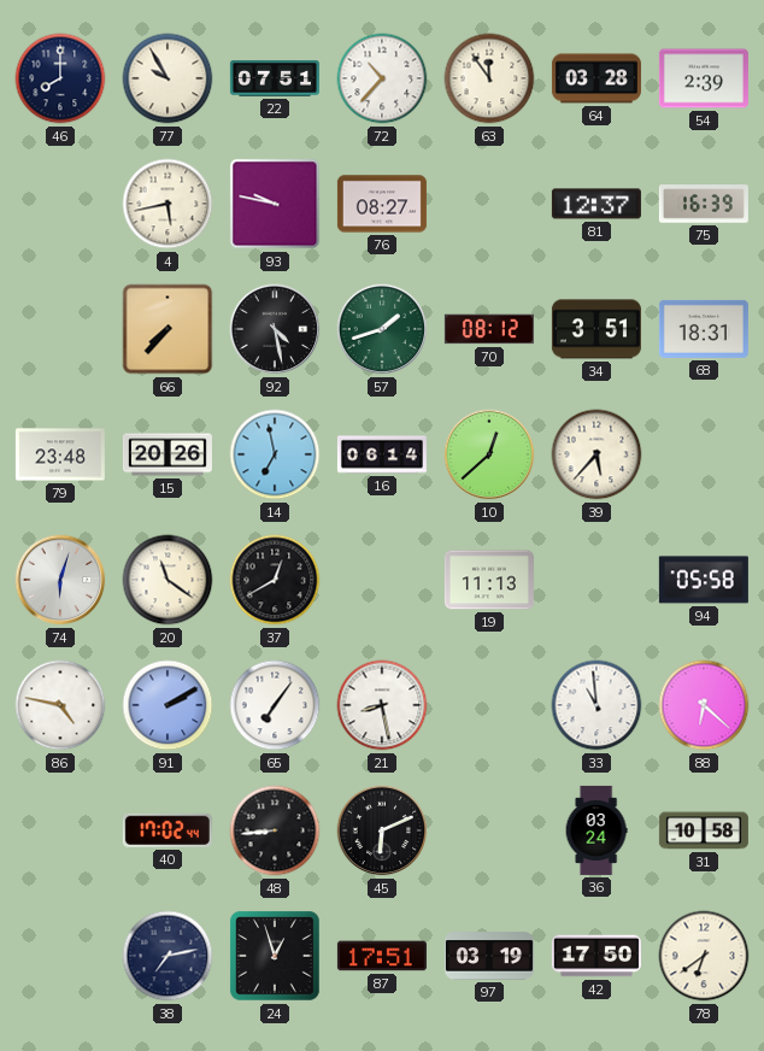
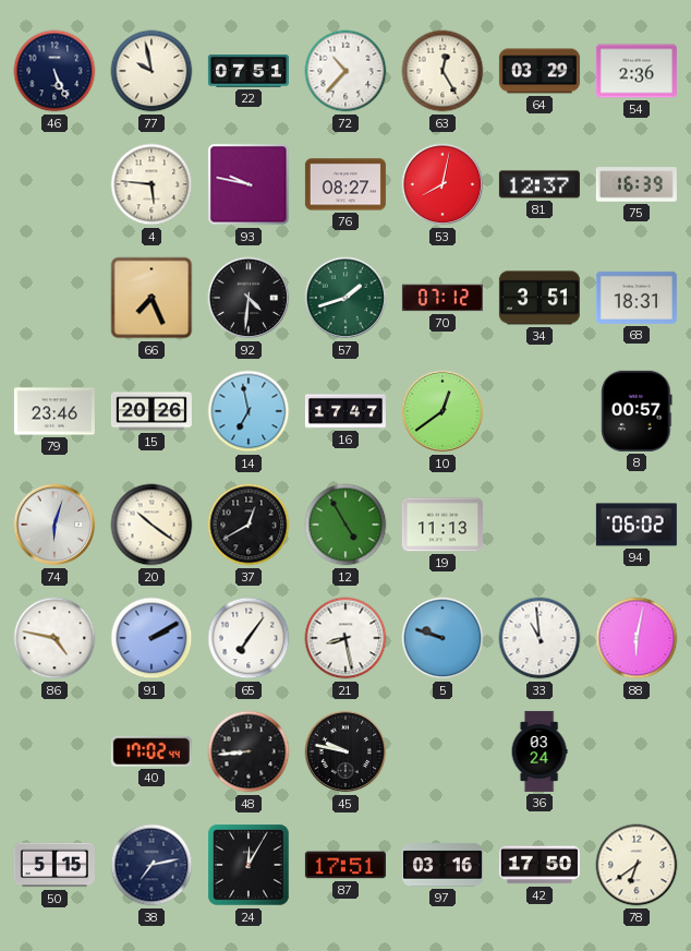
46: 8:00 -> 5:26
77: 9:55 -> 9:58
63: 11:54 -> 12:25
64: 03:28 -> 03:29
54: 2:39 -> 2:36
4: 5:43 -> 5:46
53: none -> 8:02
66: 7:37 -> 7:26
92: 4:28 -> 4:31
70: 08:12 -> 07:12
79: 23:48 -> 23:46
16: 06:14 -> 17:47
10: 12:38 -> 12:39
39: 5:37 -> none
8: none -> 00:57
20: 11:21 -> 10:21
12: none -> 4:55
94: 05:58 -> 06:02
5: none -> 9:48
88: 6:22 -> 6:02
45: 6:11 -> 9:47
31: 10:58 -> none
50: none -> 5:15
24: 12:57 -> 12:05
97: 03:19 -> 03:16
